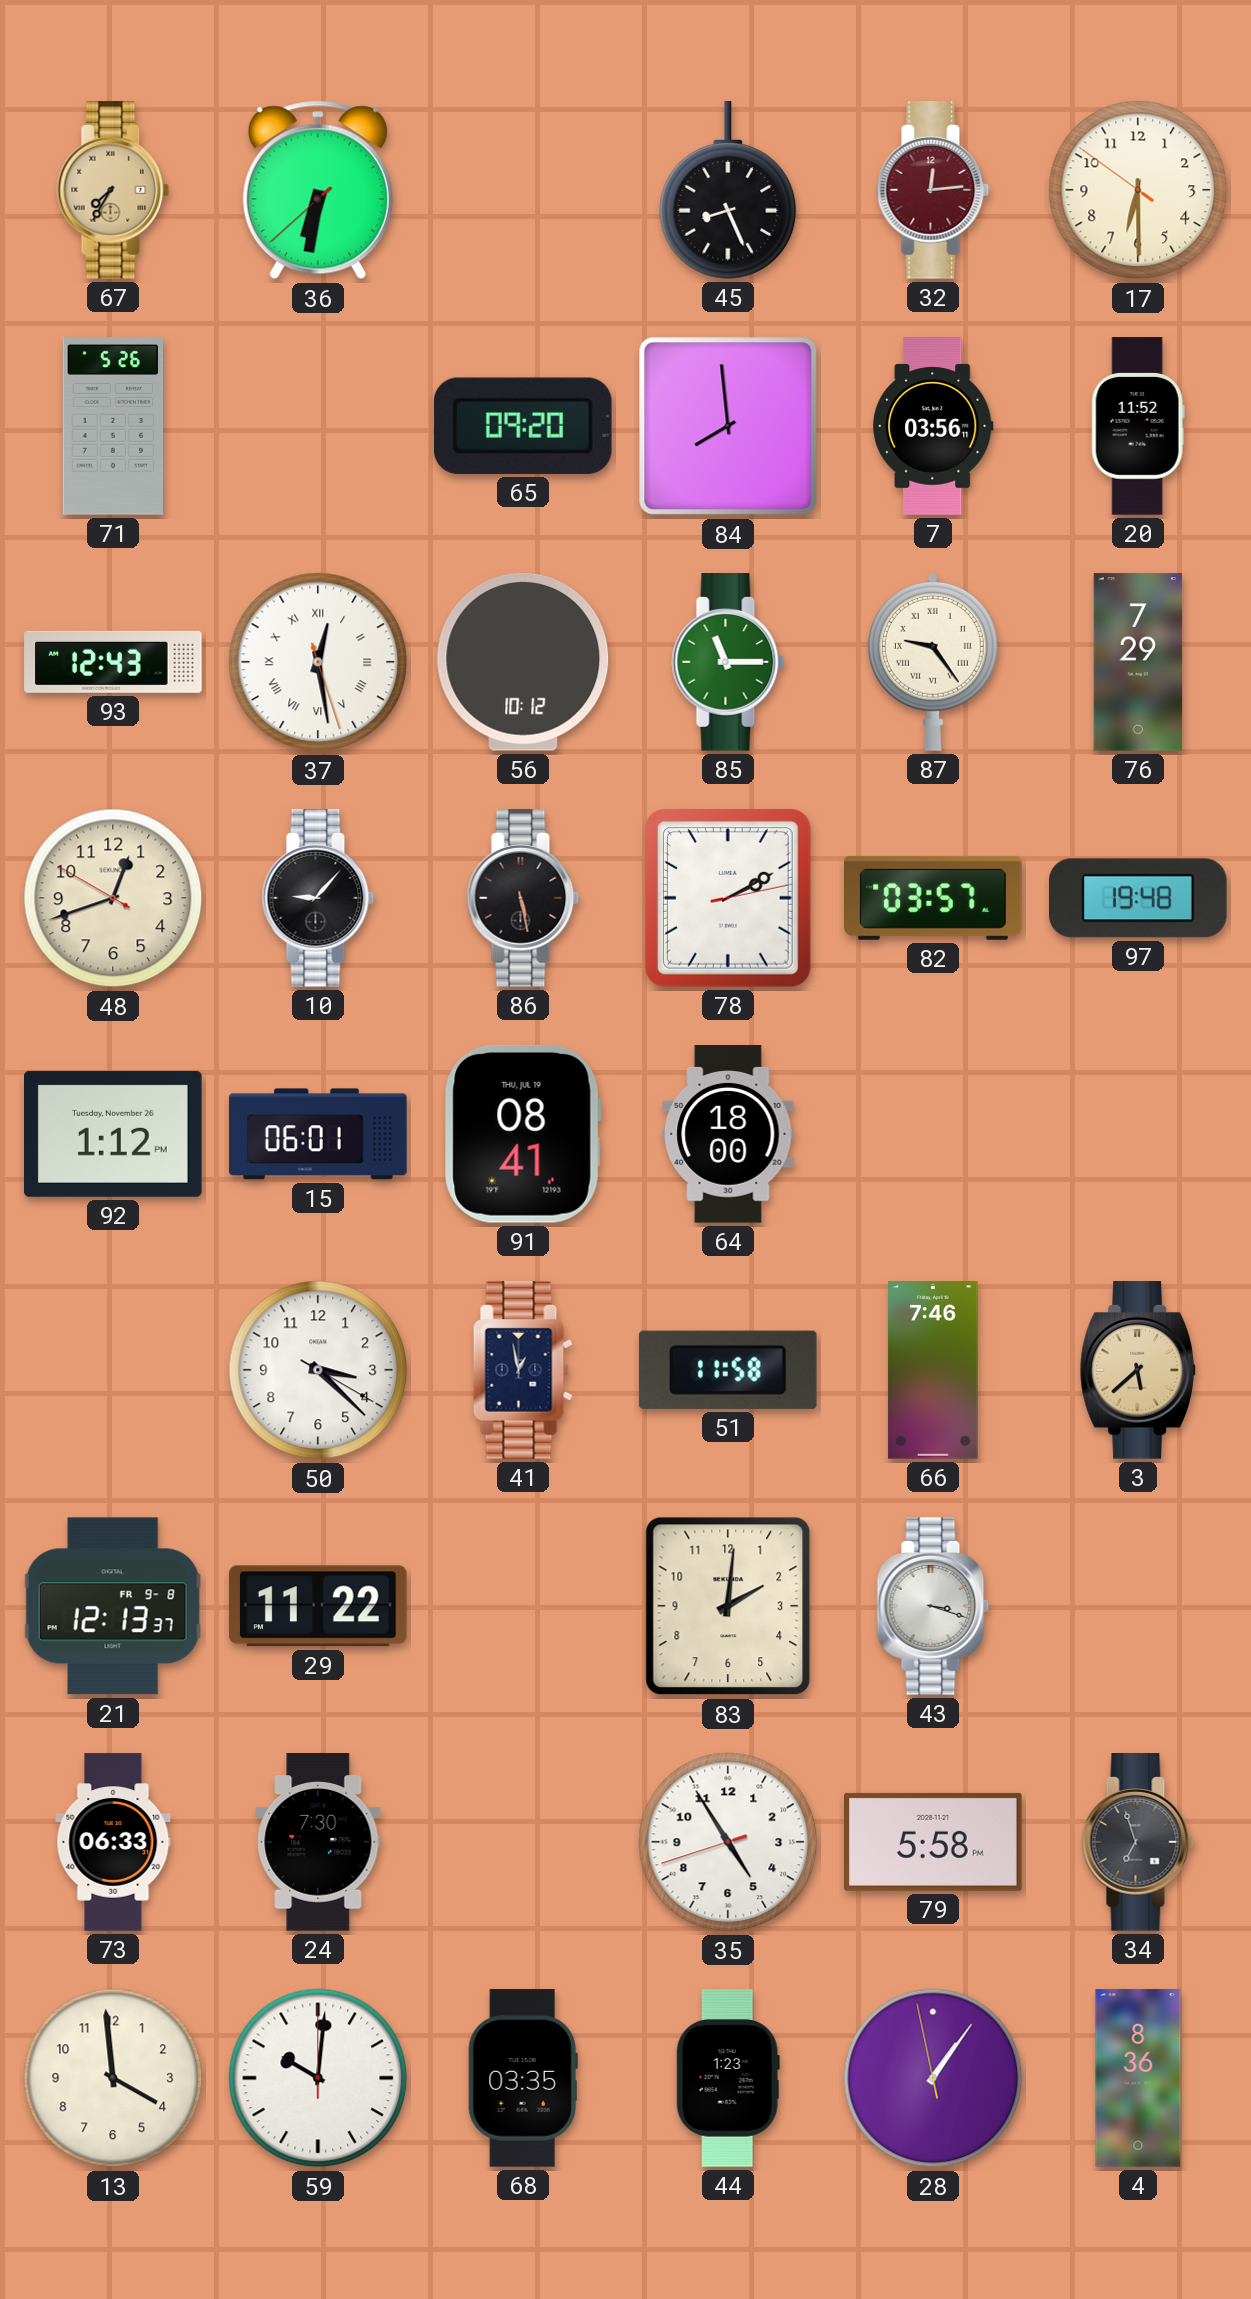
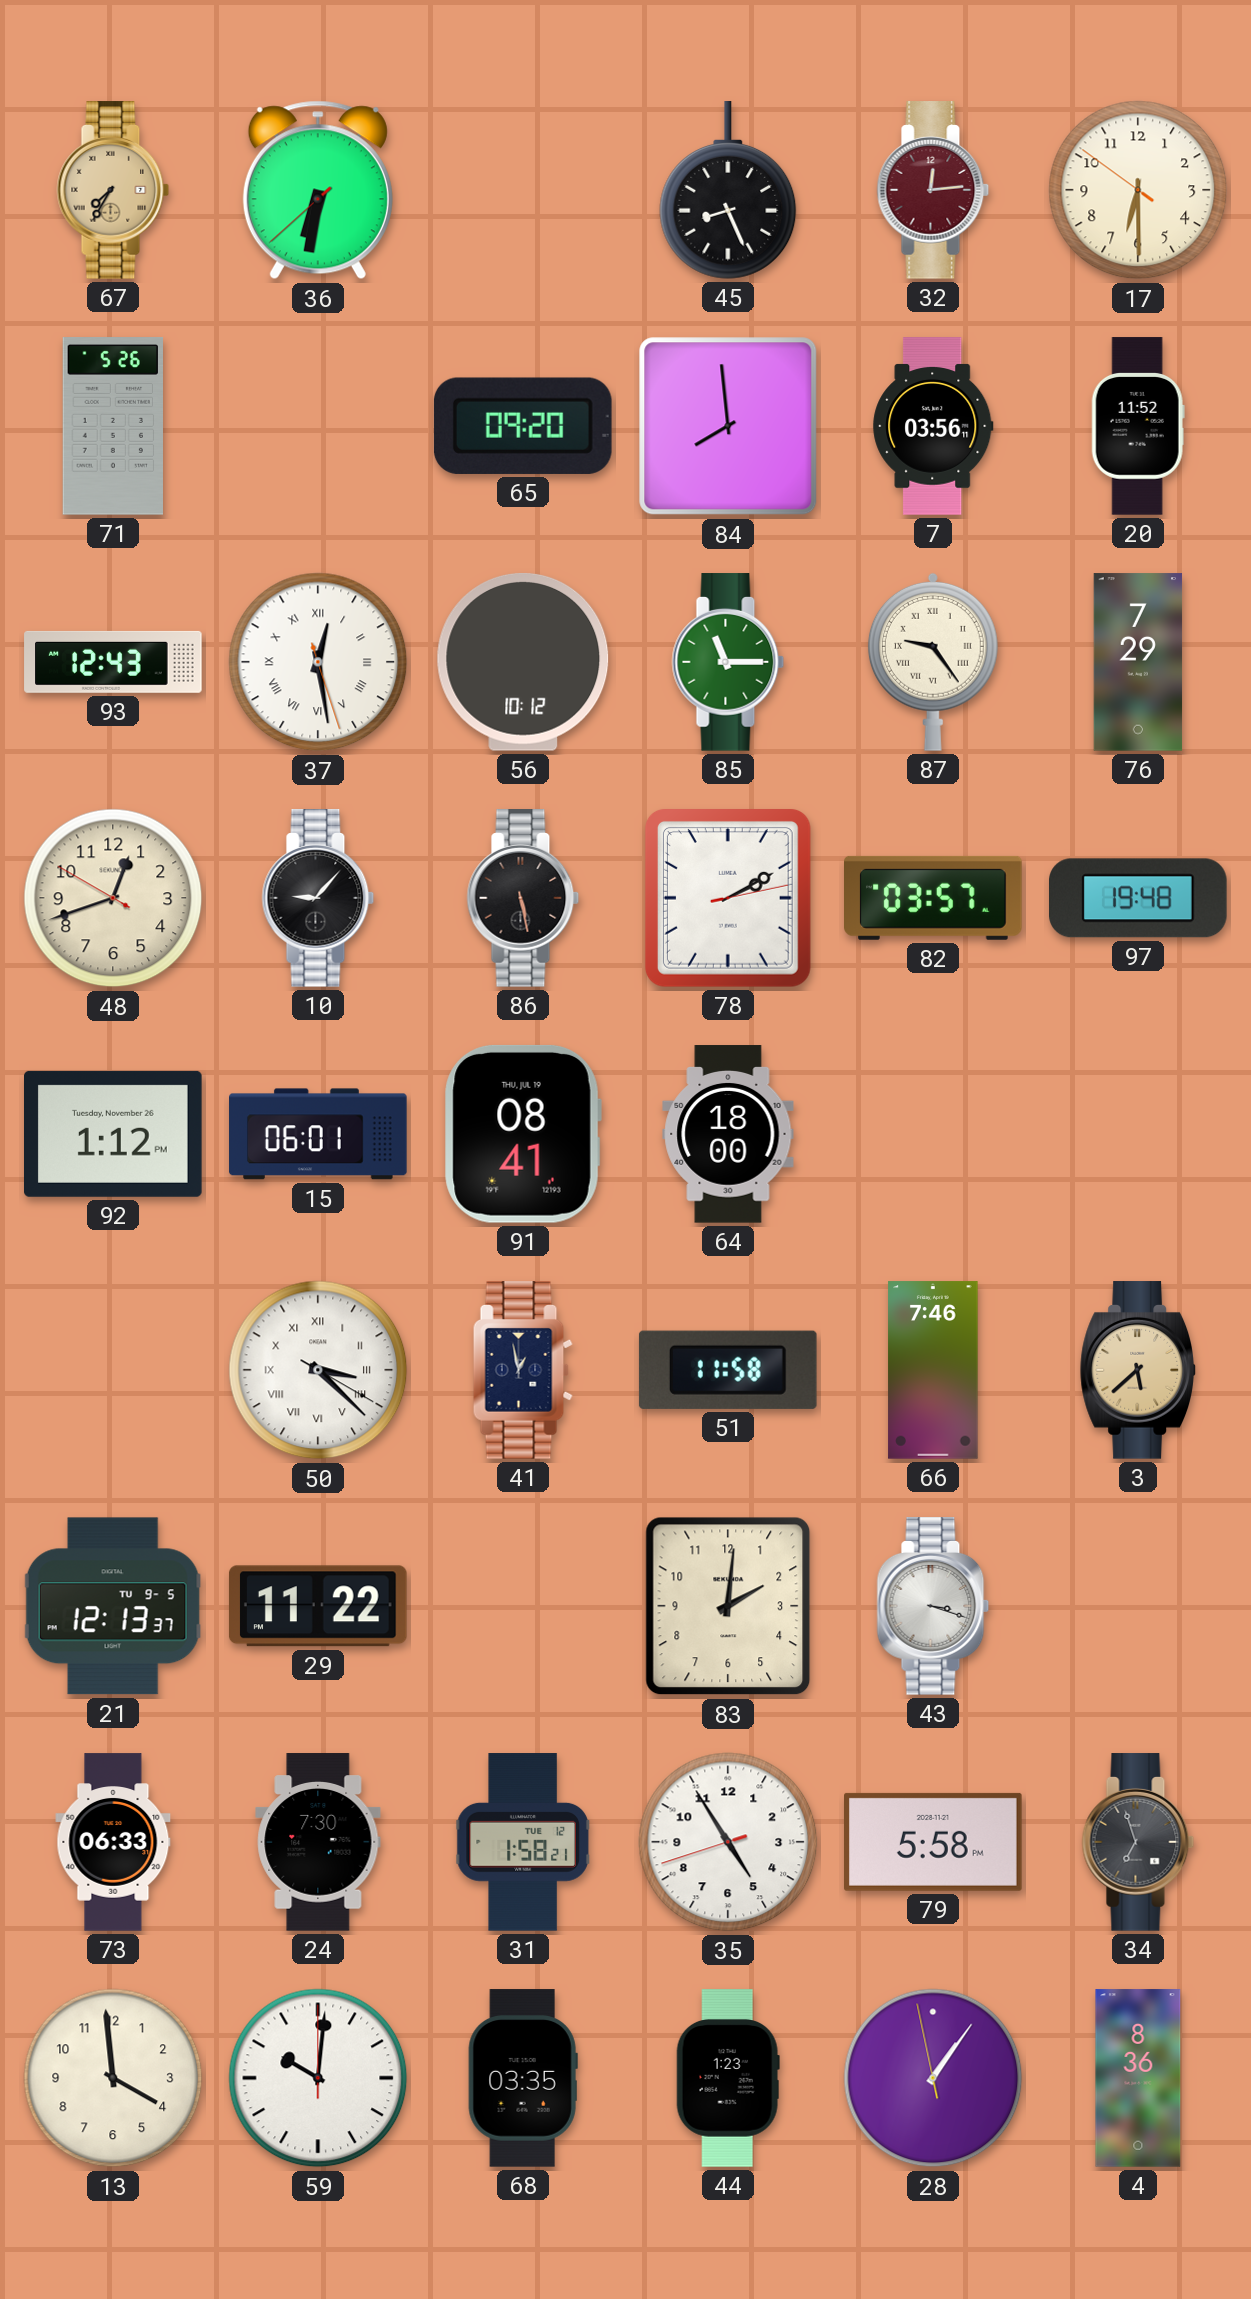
50 numerals: Arabic -> Roman
21 date: FR 9-8 -> TU 9-5
31: none -> 1:58
